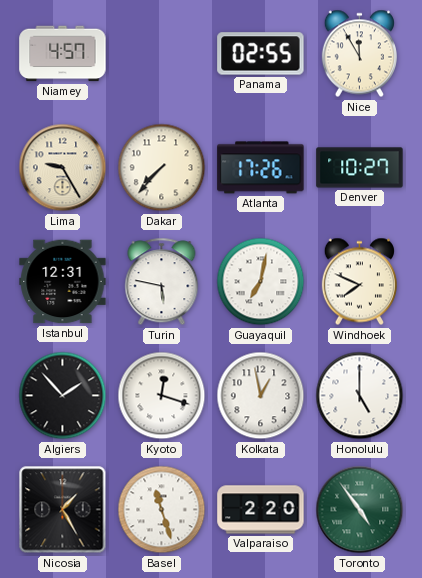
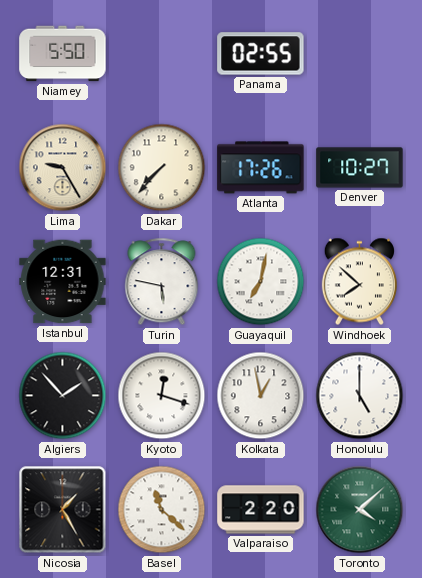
Niamey: 4:57 -> 5:50
Nice: 11:55 -> none
Windhoek: 7:49 -> 7:52
Basel: 11:27 -> 11:22
Toronto: 4:54 -> 4:08
